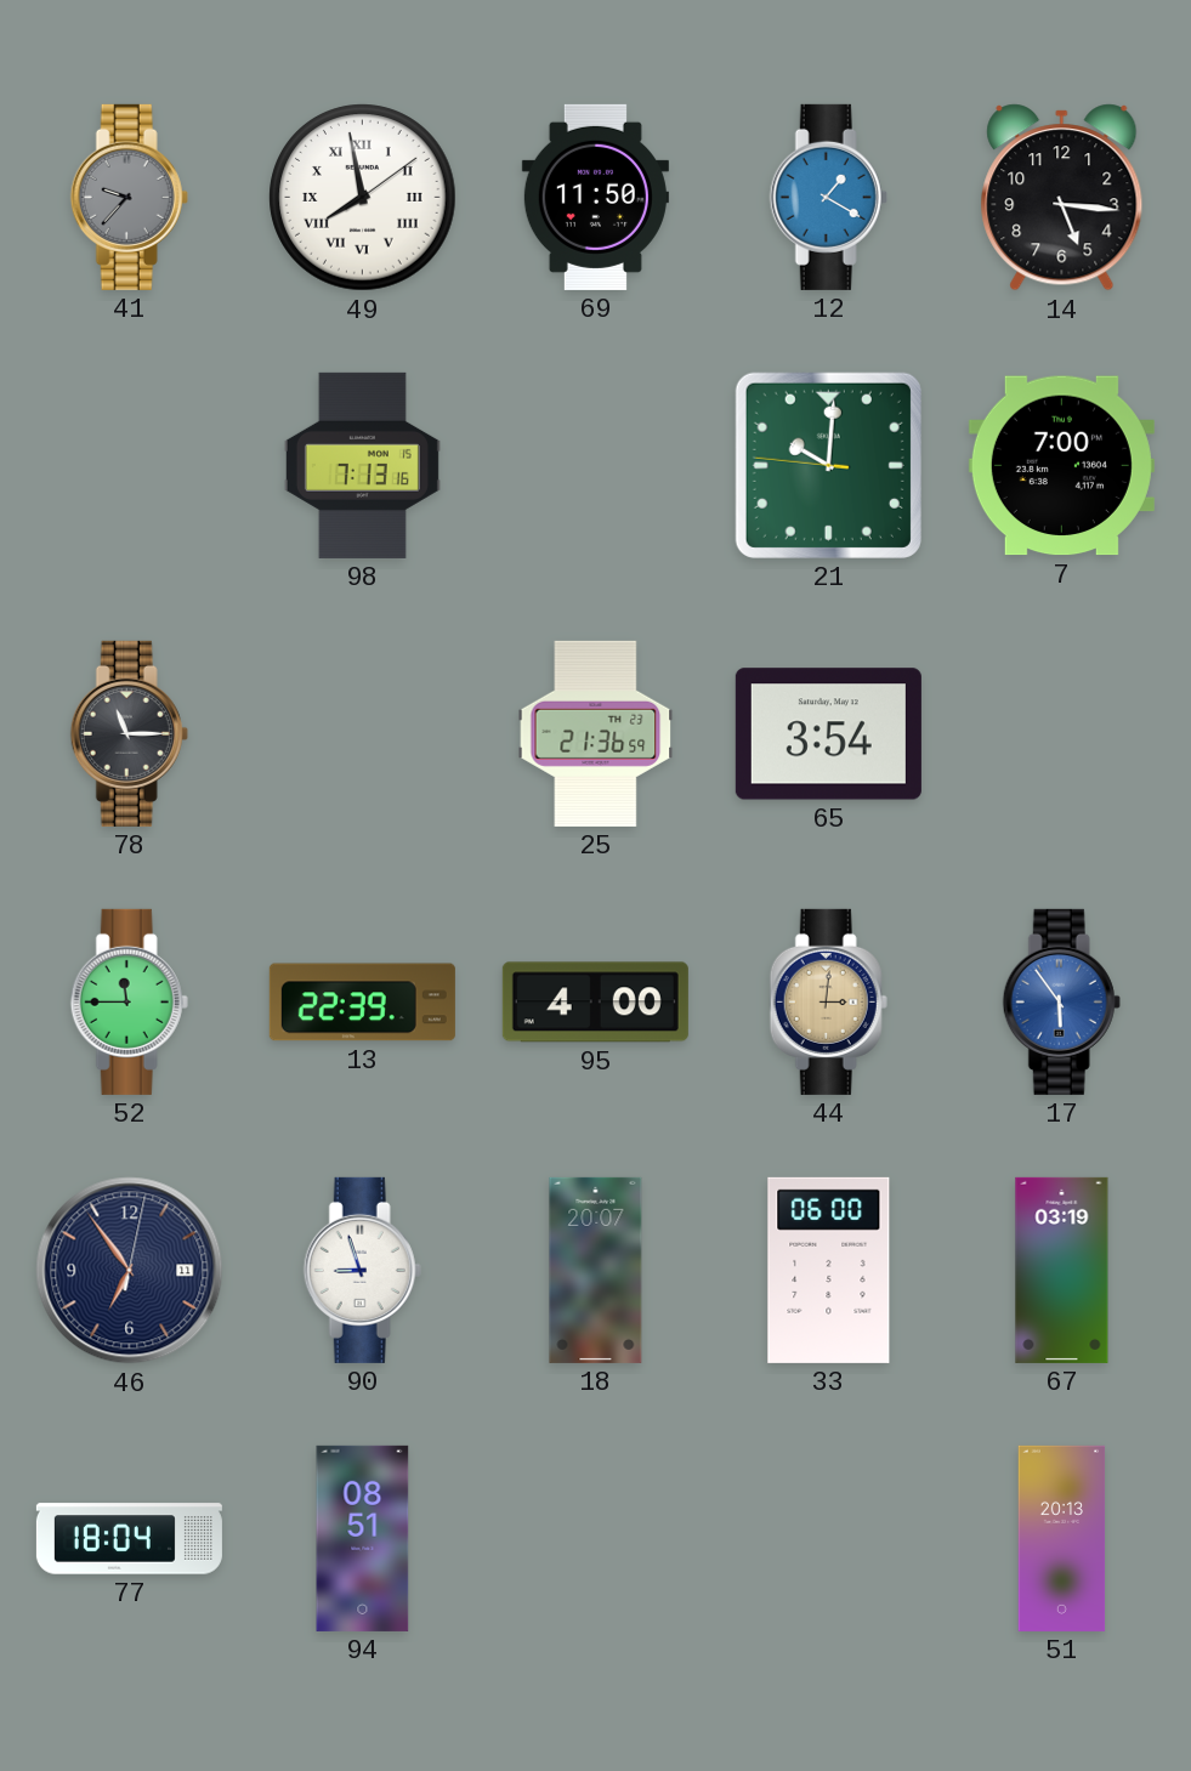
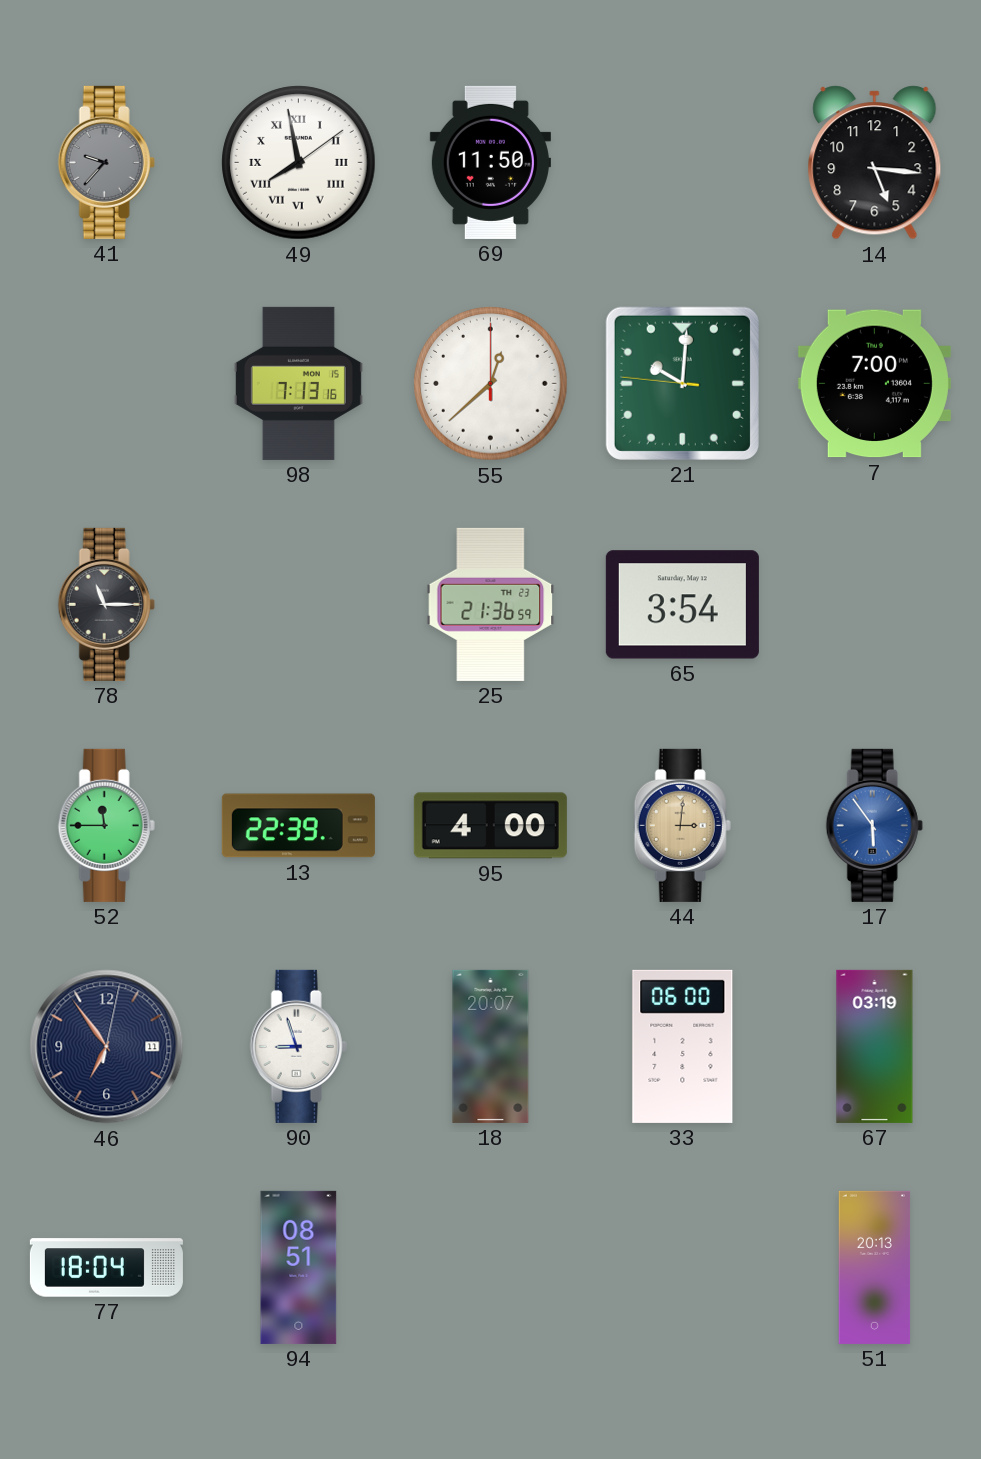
12: 1:20 -> none
55: none -> 12:38
